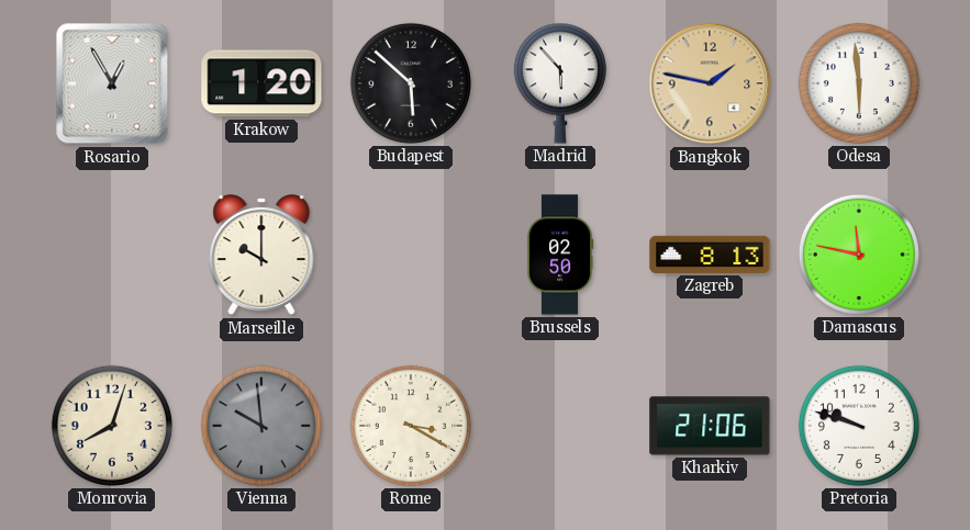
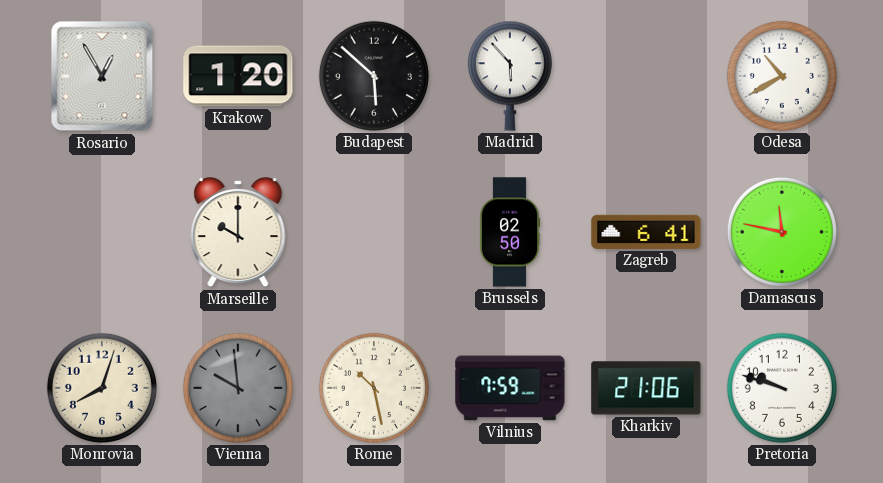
Bangkok: 1:47 -> none
Odesa: 5:59 -> 10:40
Zagreb: 8:13 -> 6:41
Rome: 3:20 -> 10:28
Vilnius: none -> 7:59
